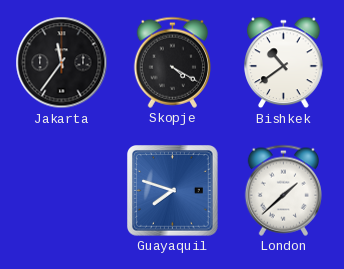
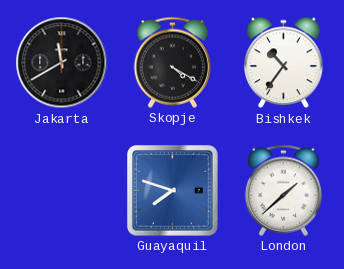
Jakarta: 11:36 -> 11:40
Bishkek: 10:39 -> 10:36
